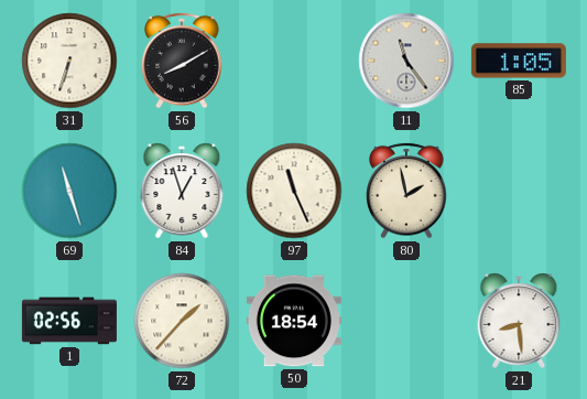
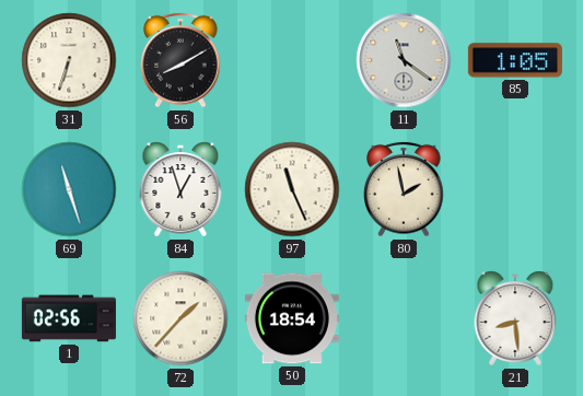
11: 11:24 -> 11:21
